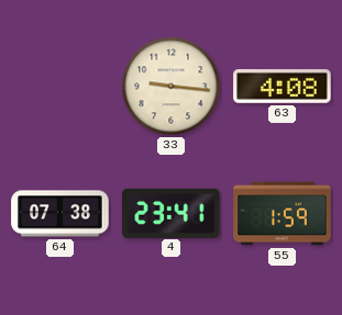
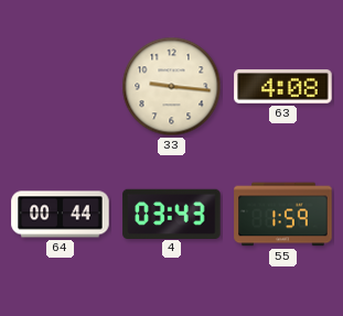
64: 07:38 -> 00:44
4: 23:41 -> 03:43
